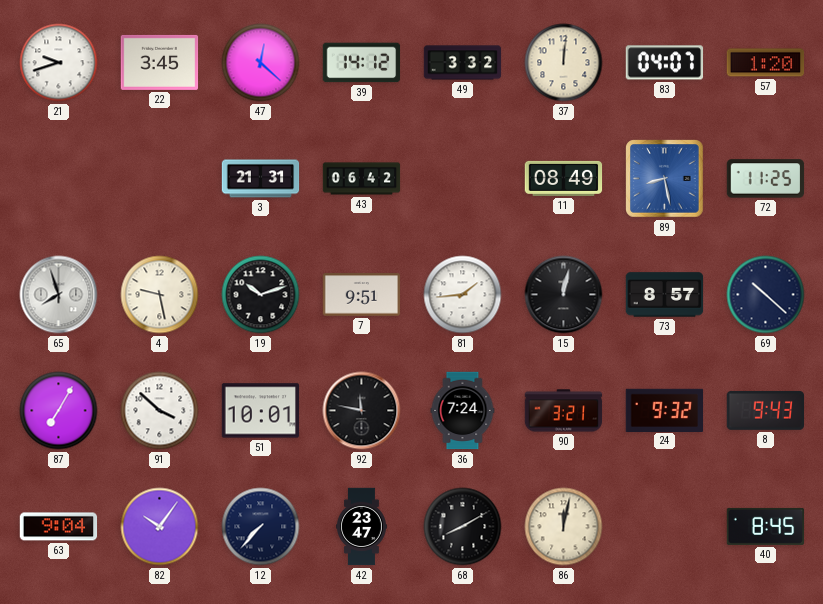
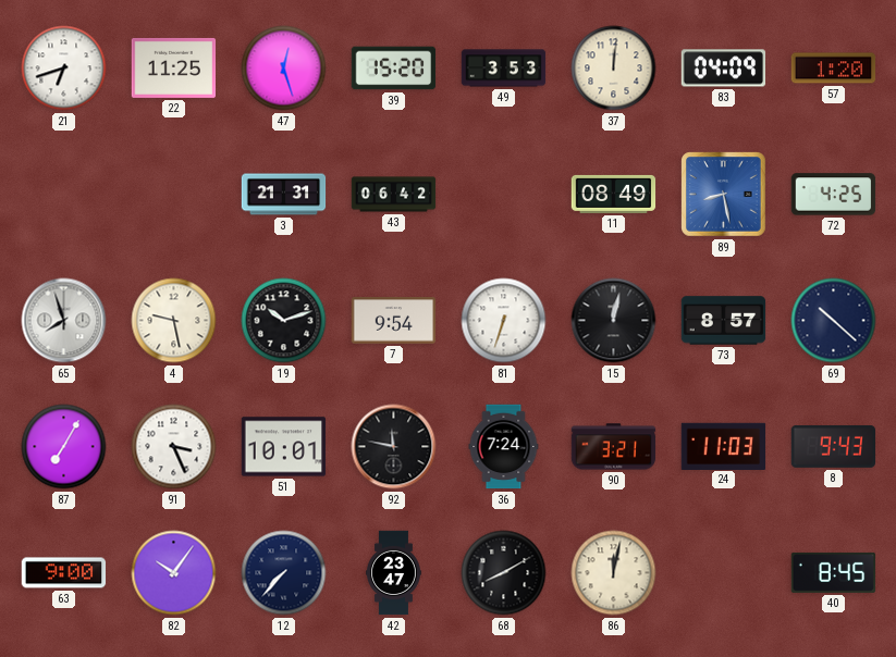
21: 9:42 -> 6:42
22: 3:45 -> 11:25
47: 12:22 -> 12:27
39: 14:12 -> 15:20
49: 3:32 -> 3:53
83: 04:07 -> 04:09
72: 11:25 -> 4:25
7: 9:51 -> 9:54
81: 1:44 -> 6:33
91: 3:52 -> 3:26
24: 9:32 -> 11:03
63: 9:04 -> 9:00
